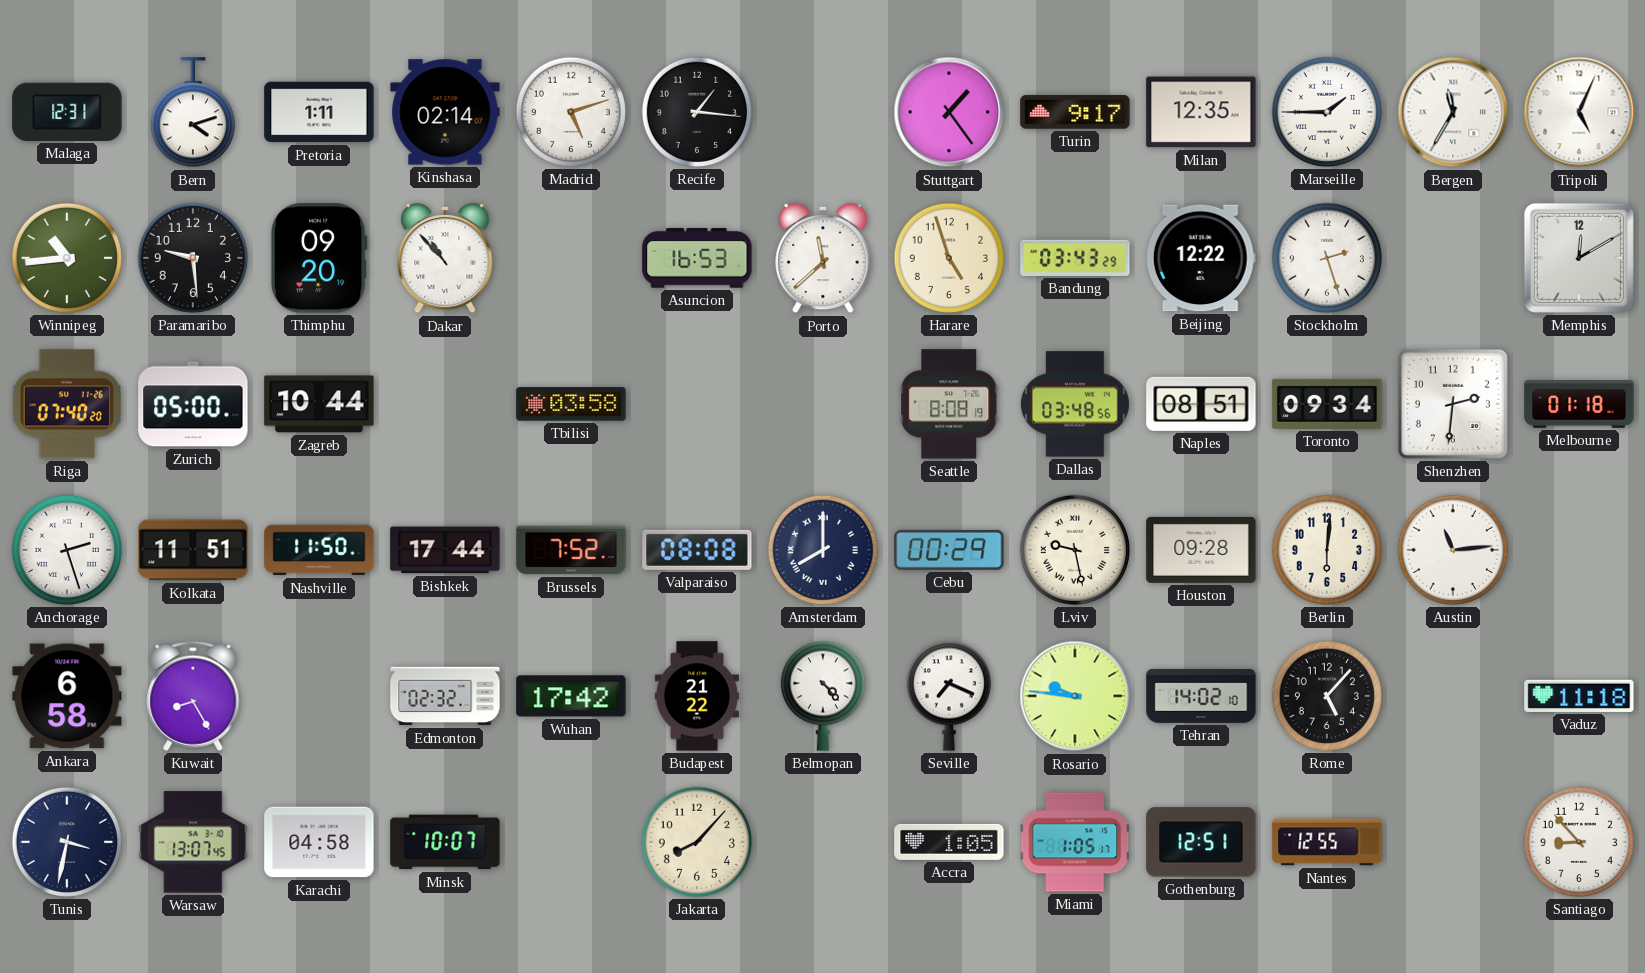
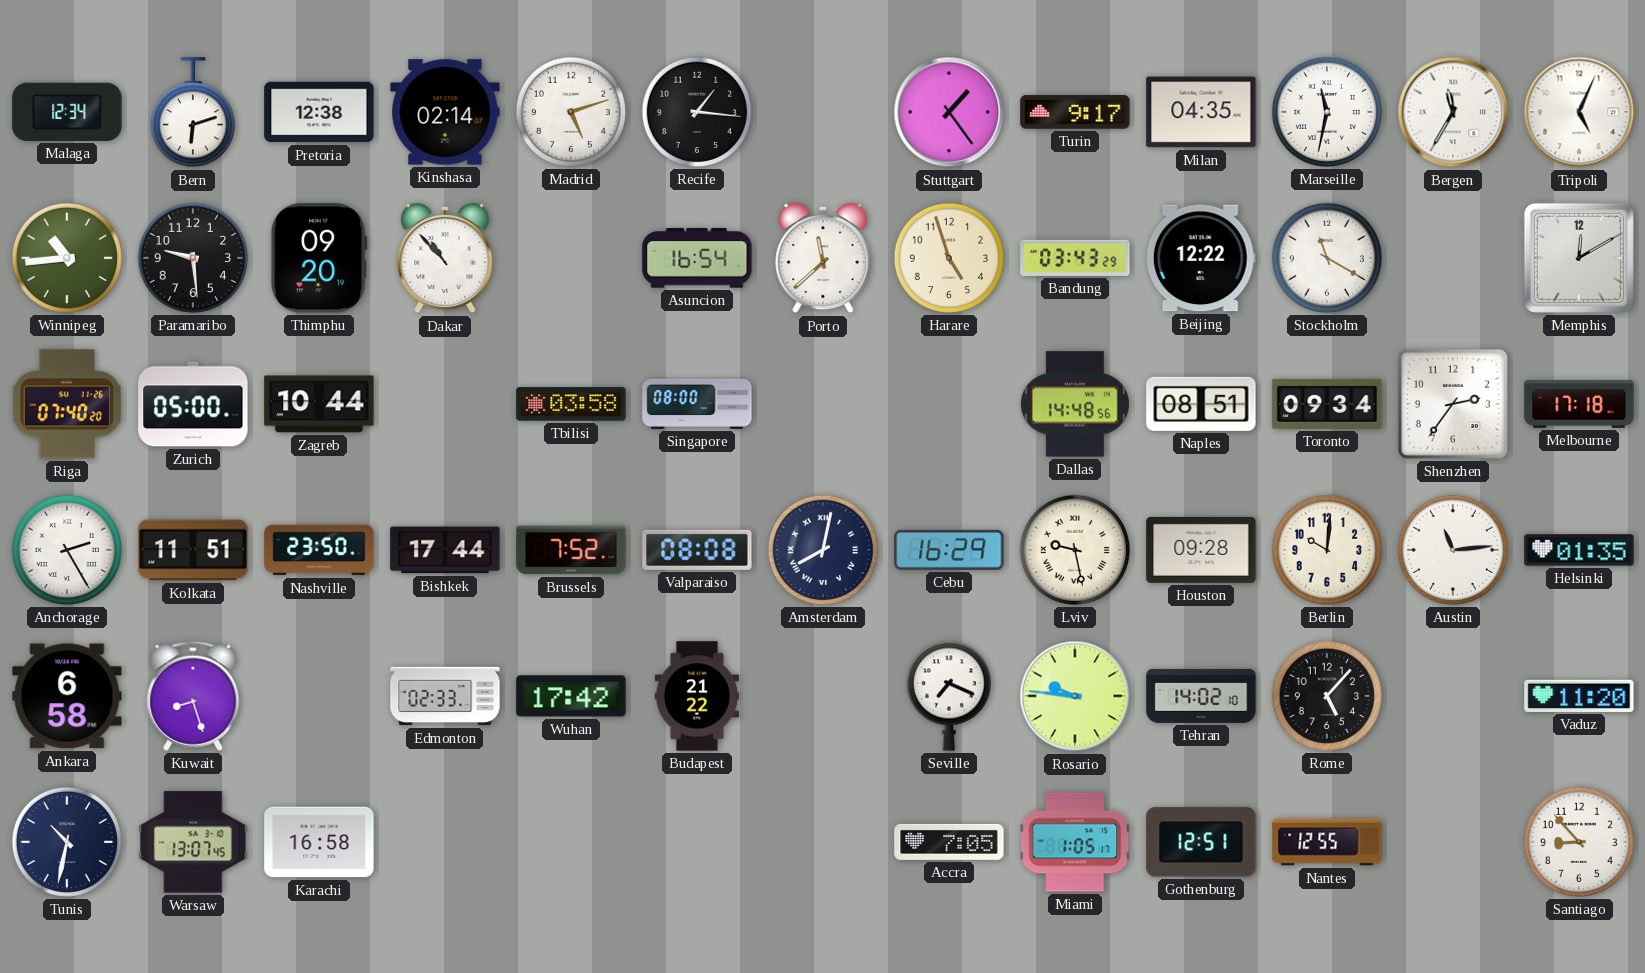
Malaga: 12:31 -> 12:34
Bern: 4:12 -> 6:12
Pretoria: 1:11 -> 12:38
Milan: 12:35 -> 04:35
Marseille: 1:45 -> 11:32
Asuncion: 16:53 -> 16:54
Stockholm: 2:27 -> 11:20
Singapore: none -> 08:00
Seattle: 8:08 -> none
Dallas: 03:48 -> 14:48
Shenzhen: 2:31 -> 2:36
Melbourne: 01:18 -> 17:18
Anchorage: 2:27 -> 2:25
Nashville: 11:50 -> 23:50
Amsterdam: 8:00 -> 8:02
Cebu: 00:29 -> 16:29
Berlin: 6:01 -> 10:01
Helsinki: none -> 01:35
Kuwait: 8:25 -> 8:27
Edmonton: 02:32 -> 02:33
Belmopan: 4:23 -> none
Vaduz: 11:18 -> 11:20
Tunis: 3:32 -> 10:32
Karachi: 04:58 -> 16:58
Minsk: 10:07 -> none
Jakarta: 8:07 -> none
Accra: 1:05 -> 7:05
